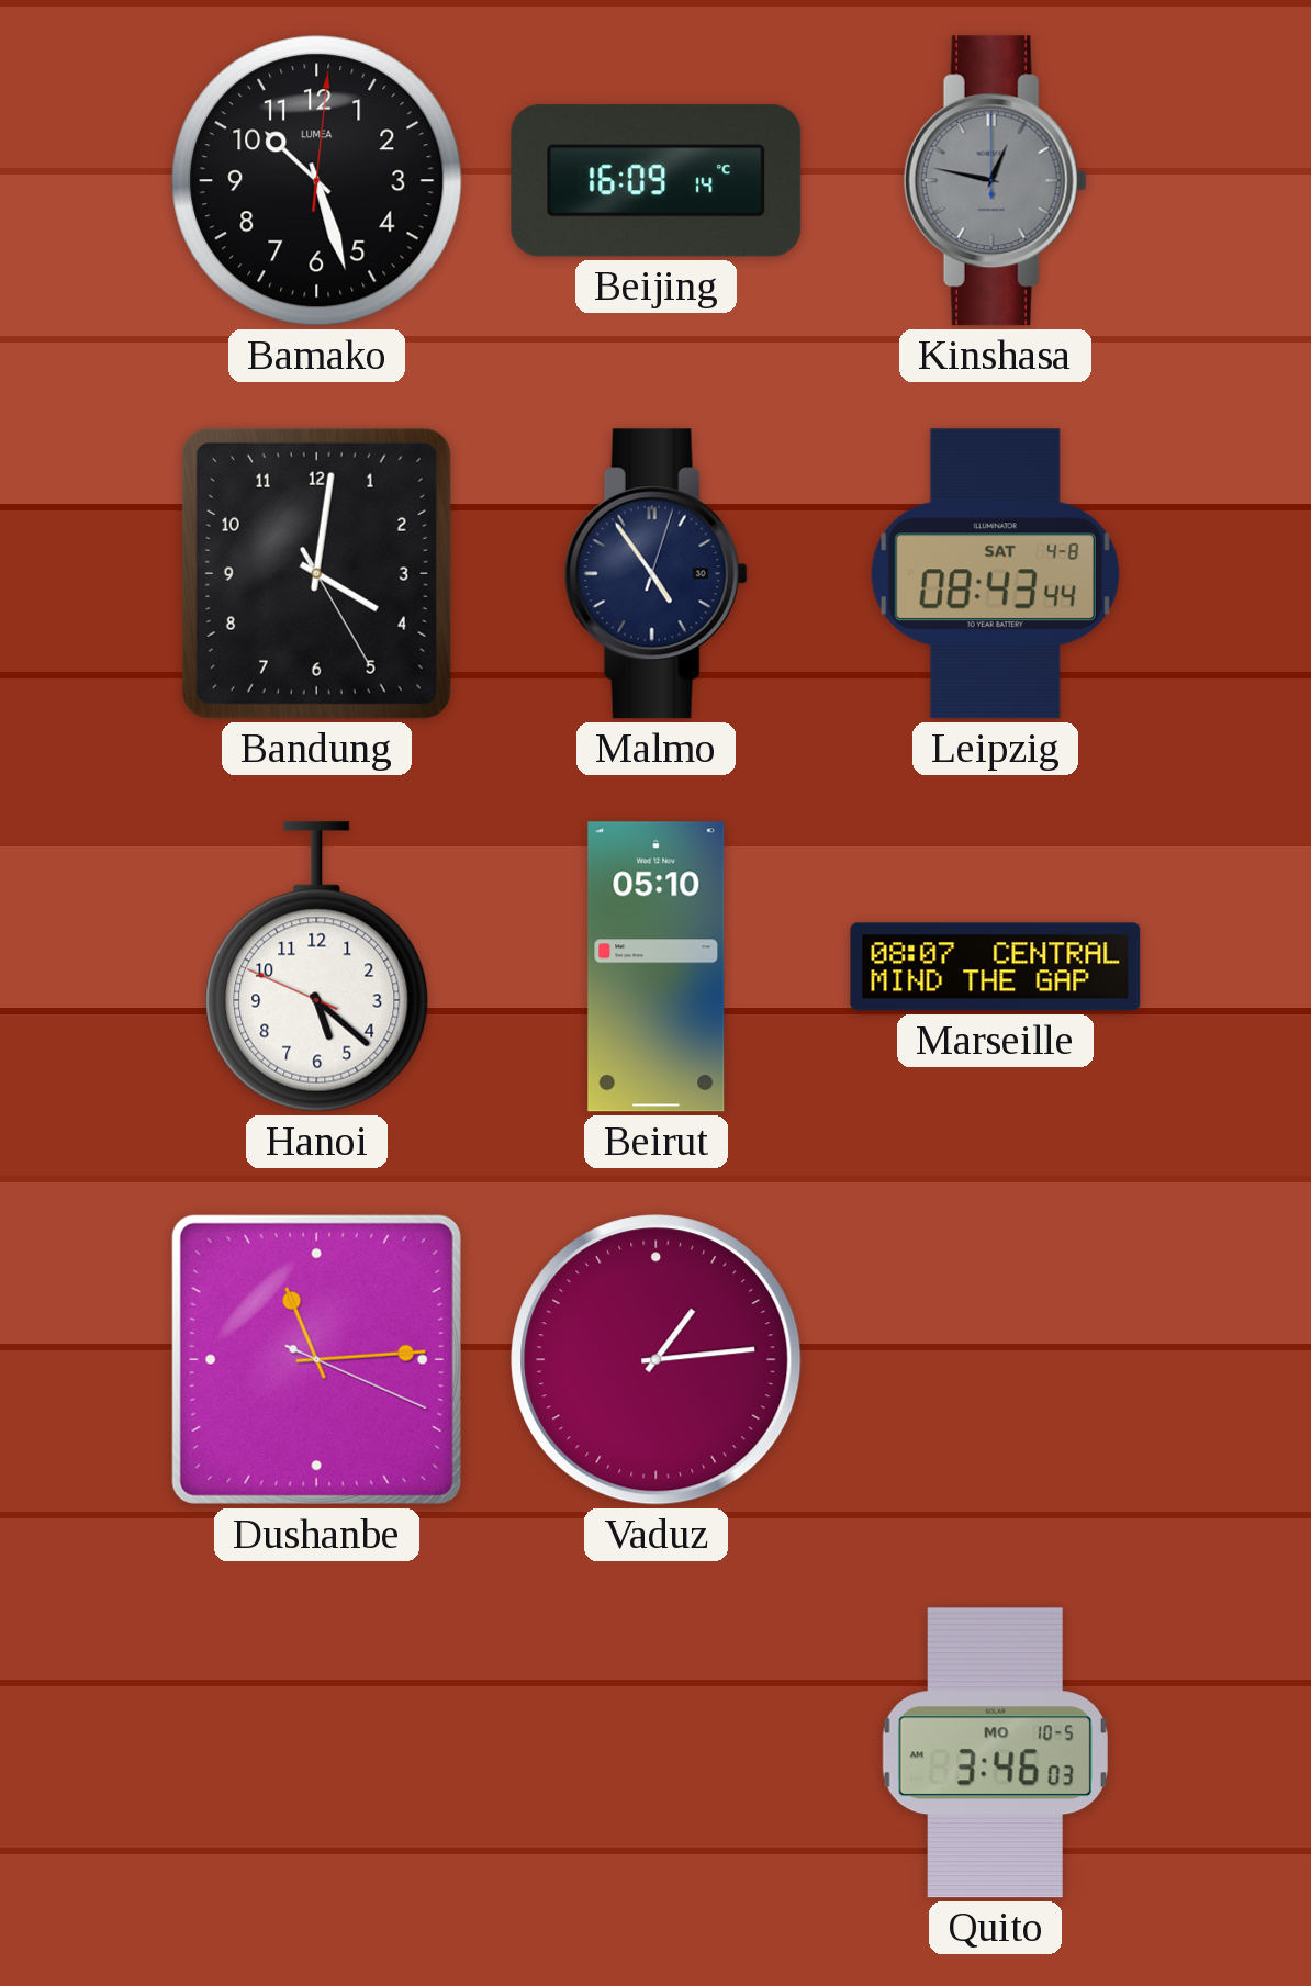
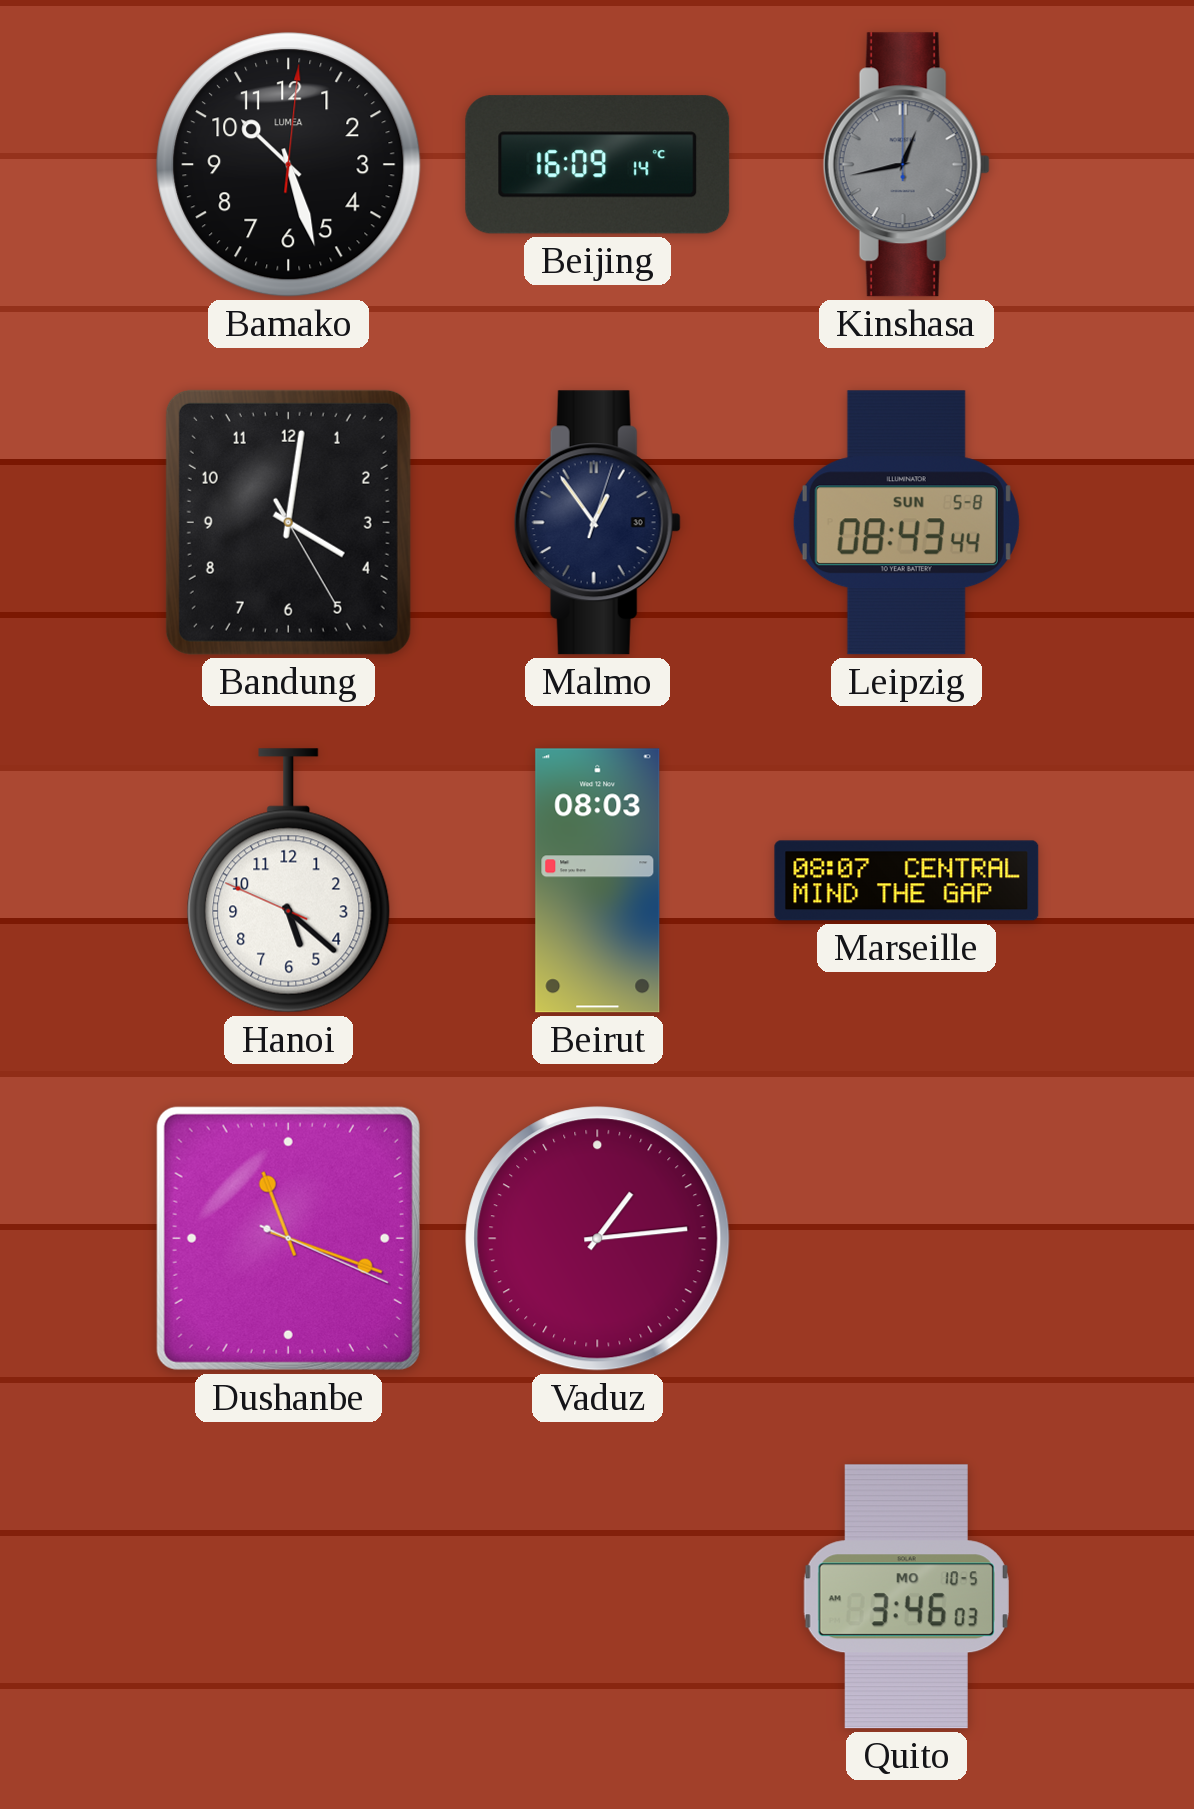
Kinshasa: 12:47 -> 12:43
Malmo: 4:54 -> 12:54
Leipzig date: SAT 4-8 -> SUN 5-8
Beirut: 05:10 -> 08:03
Dushanbe: 11:14 -> 11:18
